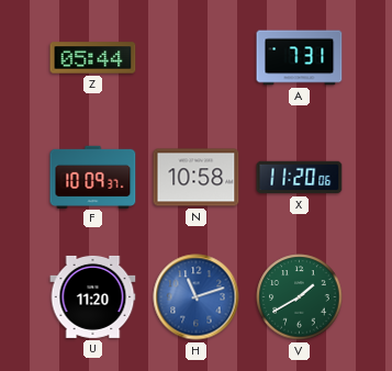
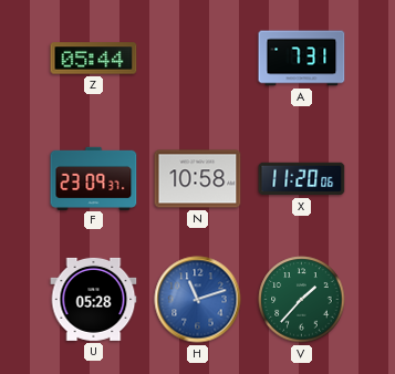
F: 10:09 -> 23:09
U: 11:20 -> 05:28
V: 1:40 -> 1:37
